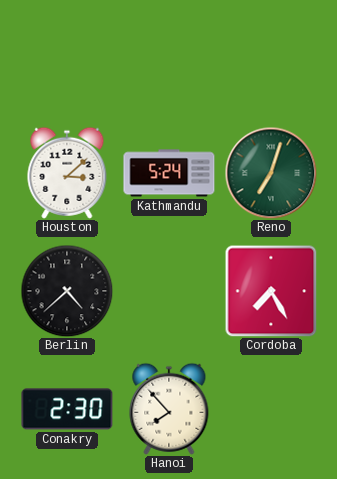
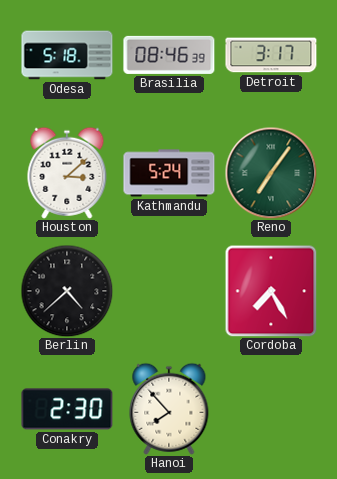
Odesa: none -> 5:18
Brasilia: none -> 08:46
Detroit: none -> 3:17
Reno: 7:03 -> 7:06
